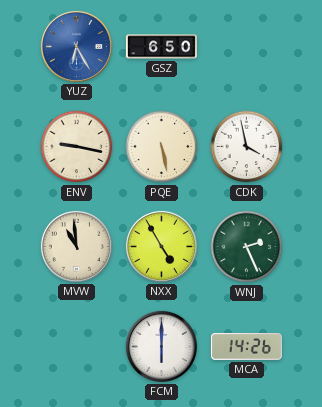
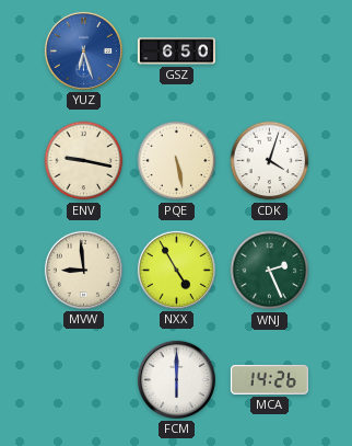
YUZ: 6:25 -> 6:27
CDK: 3:58 -> 4:03
MVW: 10:59 -> 8:59
